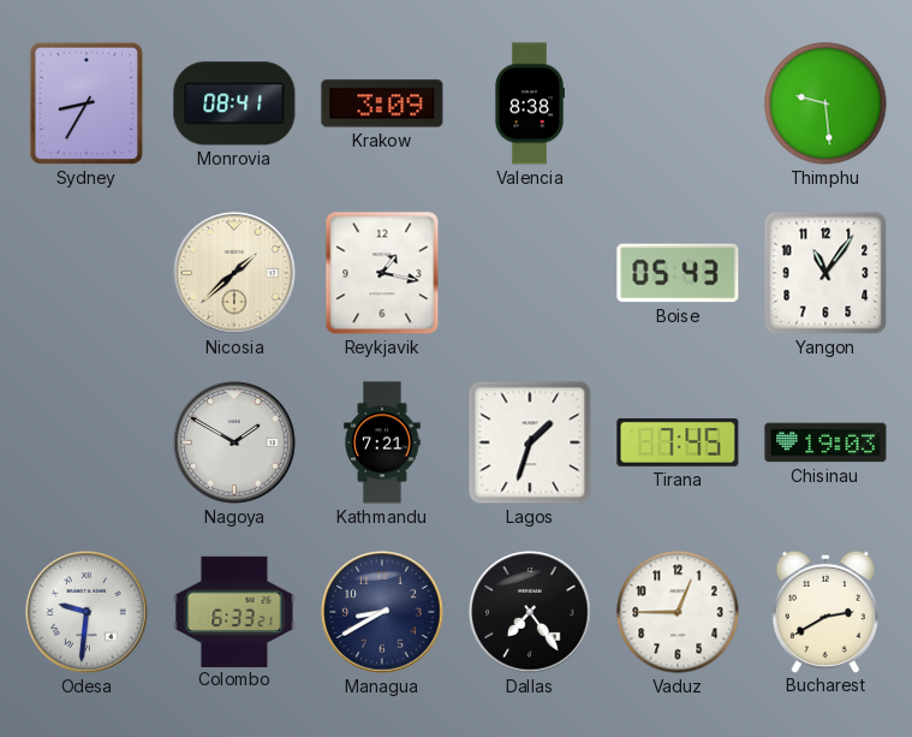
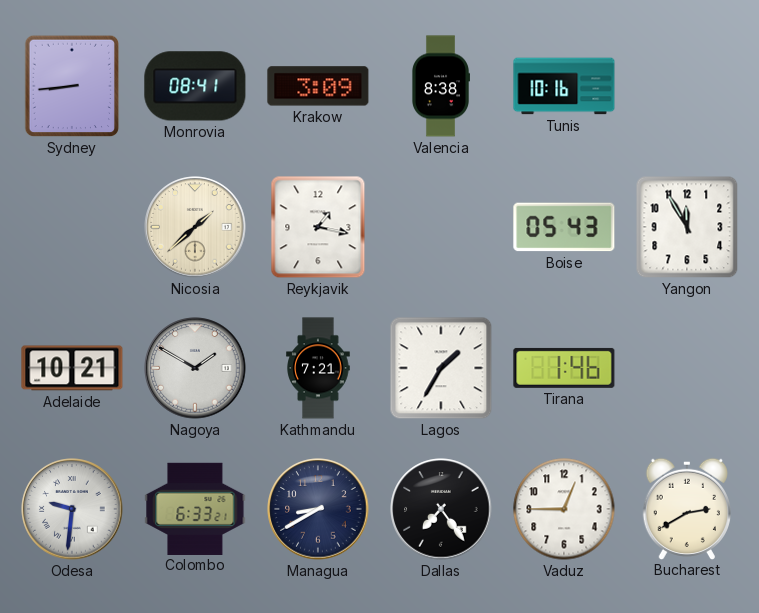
Sydney: 8:35 -> 8:44
Tunis: none -> 10:16
Thimphu: 9:29 -> none
Yangon: 11:06 -> 11:55
Adelaide: none -> 10:21
Lagos: 1:33 -> 1:35
Tirana: 7:45 -> 1:46
Chisinau: 19:03 -> none
